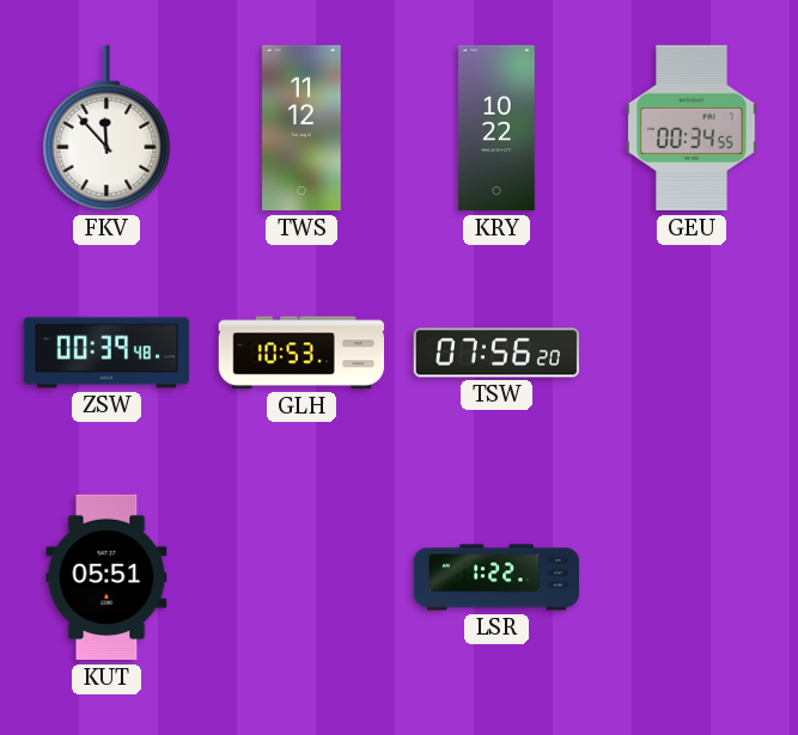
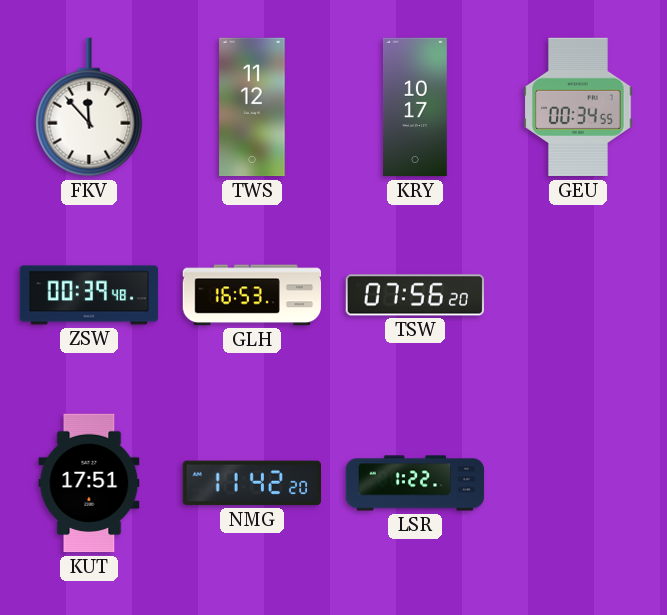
KRY: 10:22 -> 10:17
GLH: 10:53 -> 16:53
KUT: 05:51 -> 17:51
NMG: none -> 11:42
